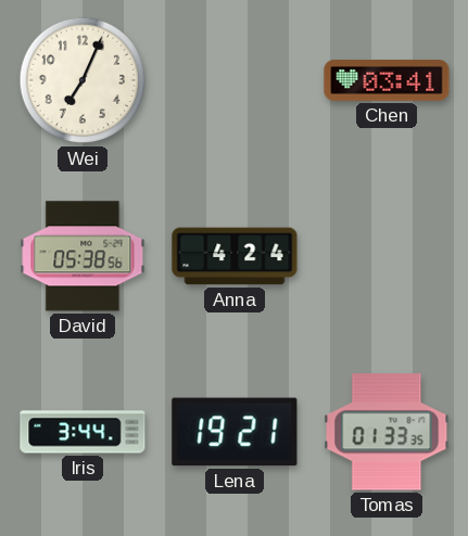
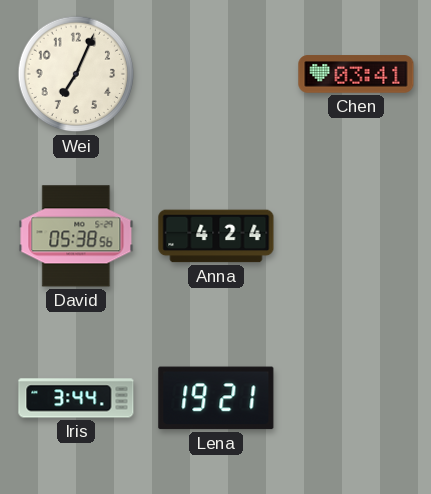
Tomas: 01:33 -> none
